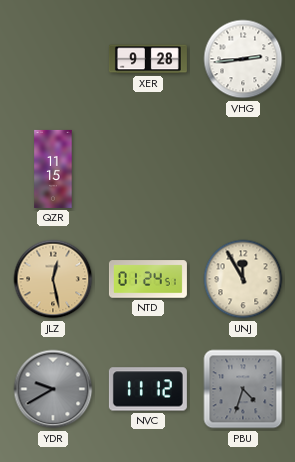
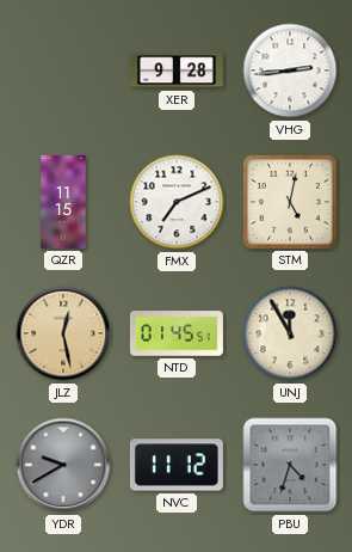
FMX: none -> 7:11
STM: none -> 5:02
NTD: 01:24 -> 01:45
